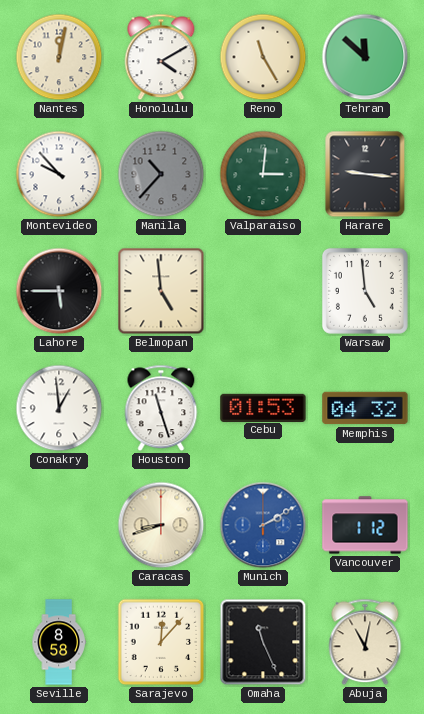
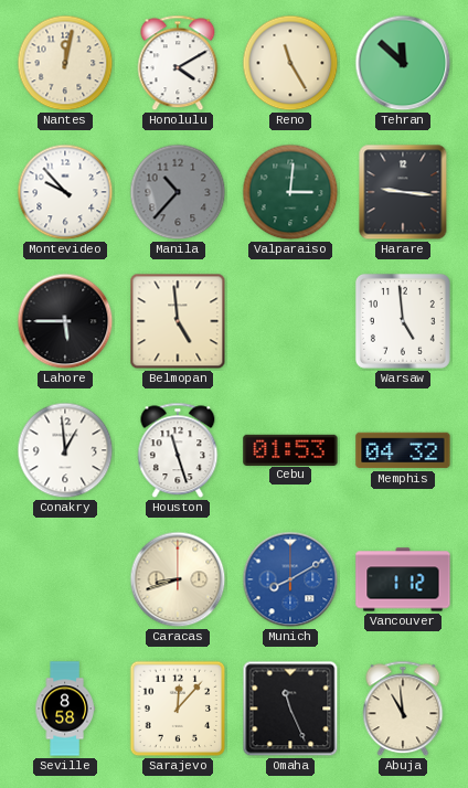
Munich: 2:10 -> 8:10
Abuja: 11:02 -> 10:59
